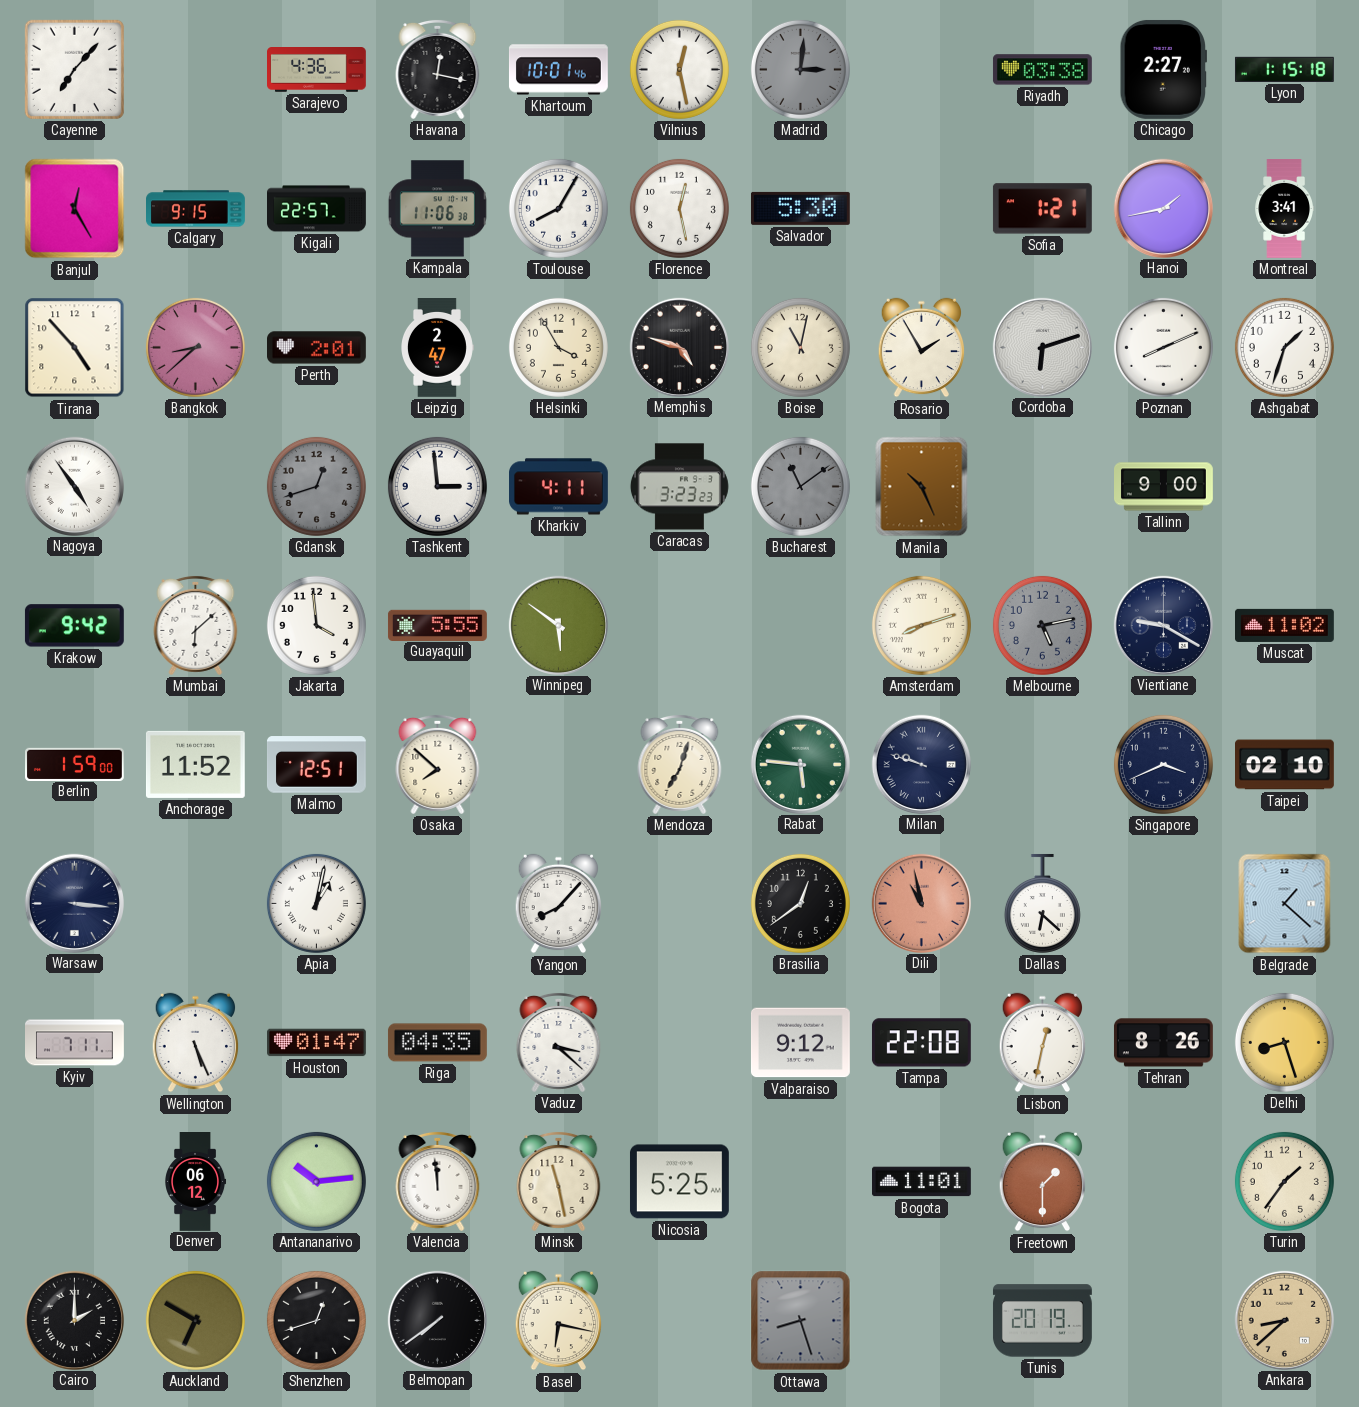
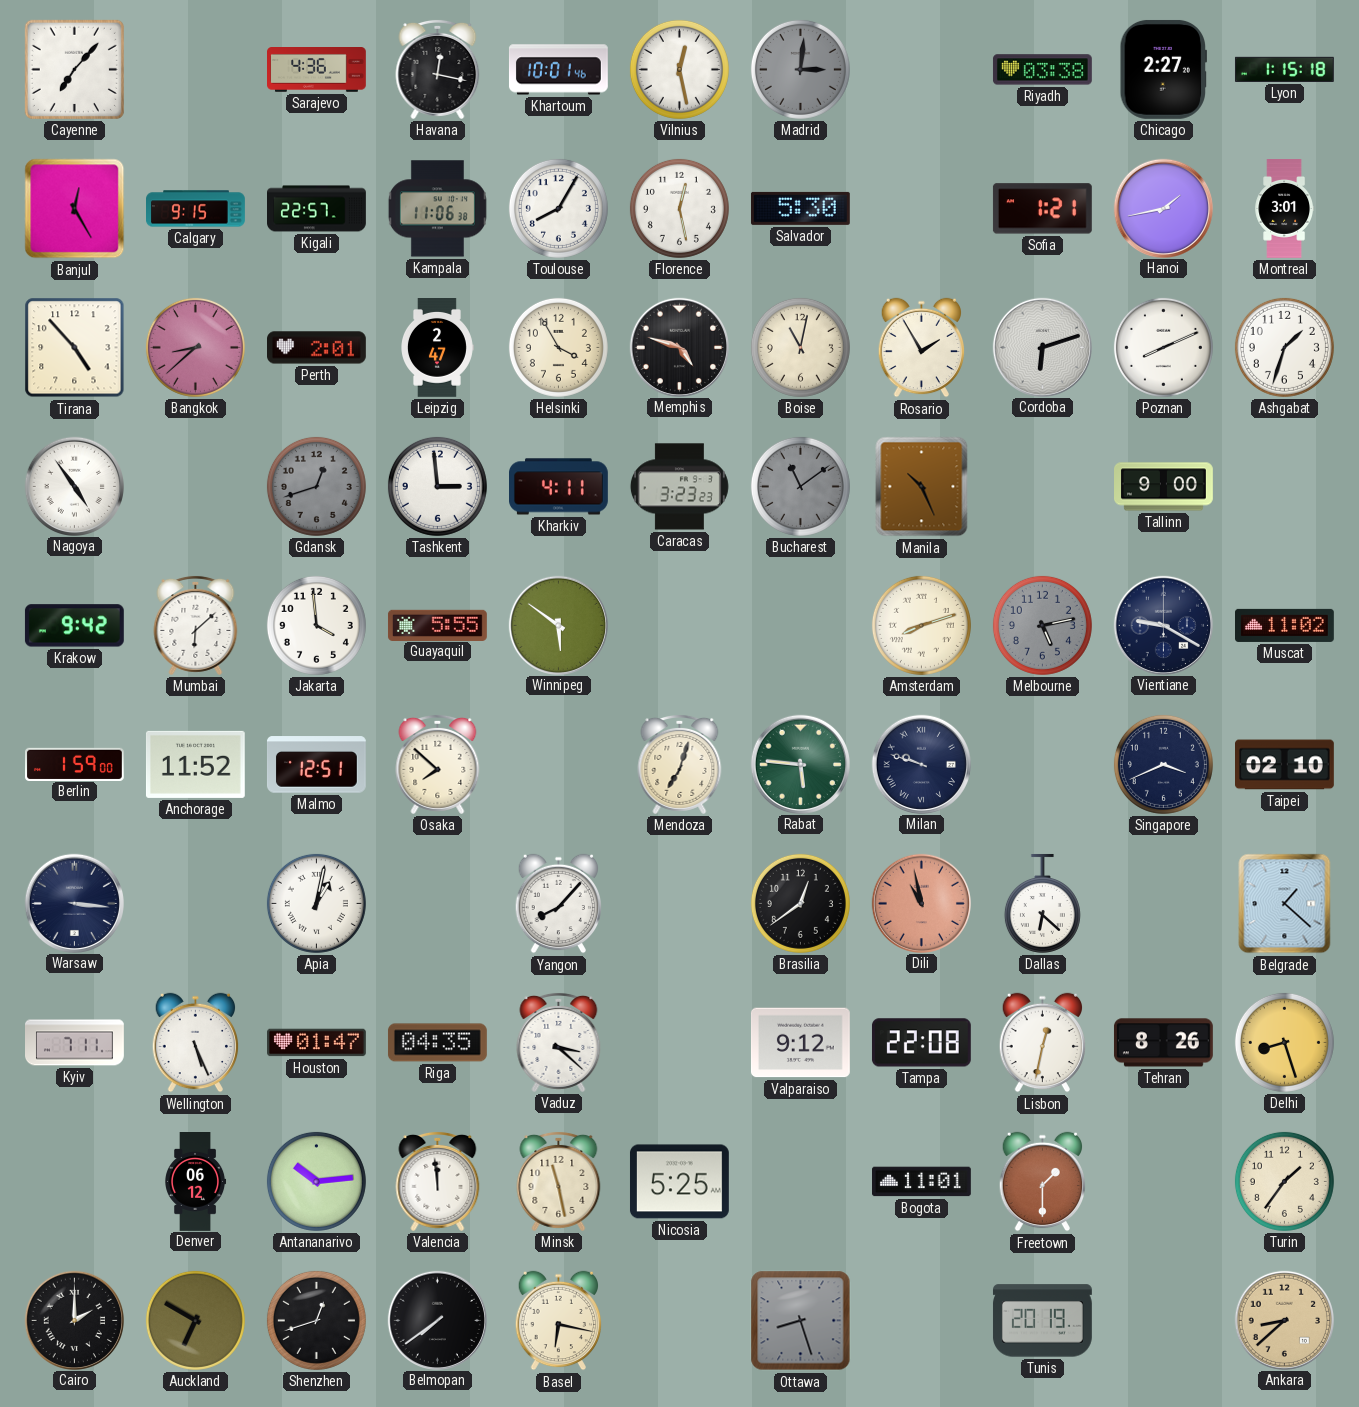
Montreal: 3:41 -> 3:01
